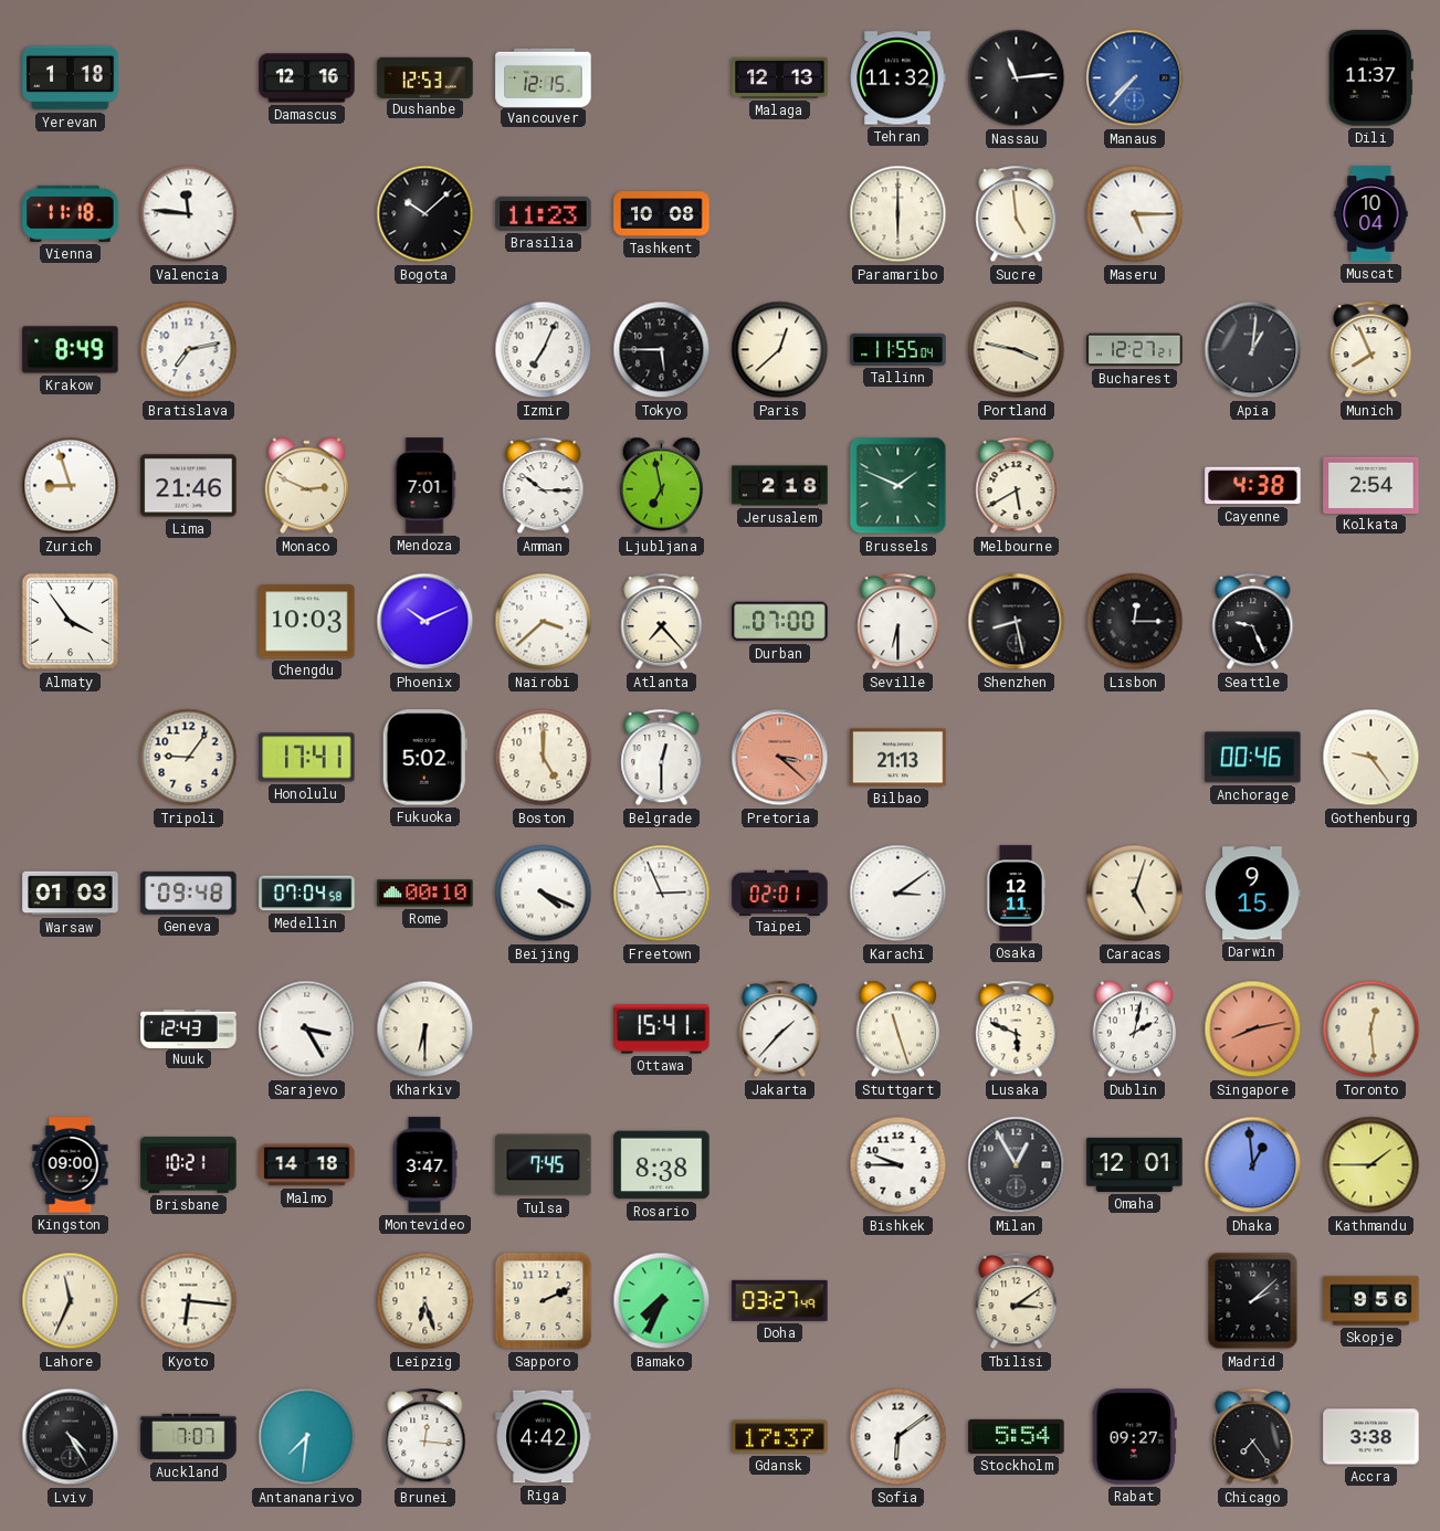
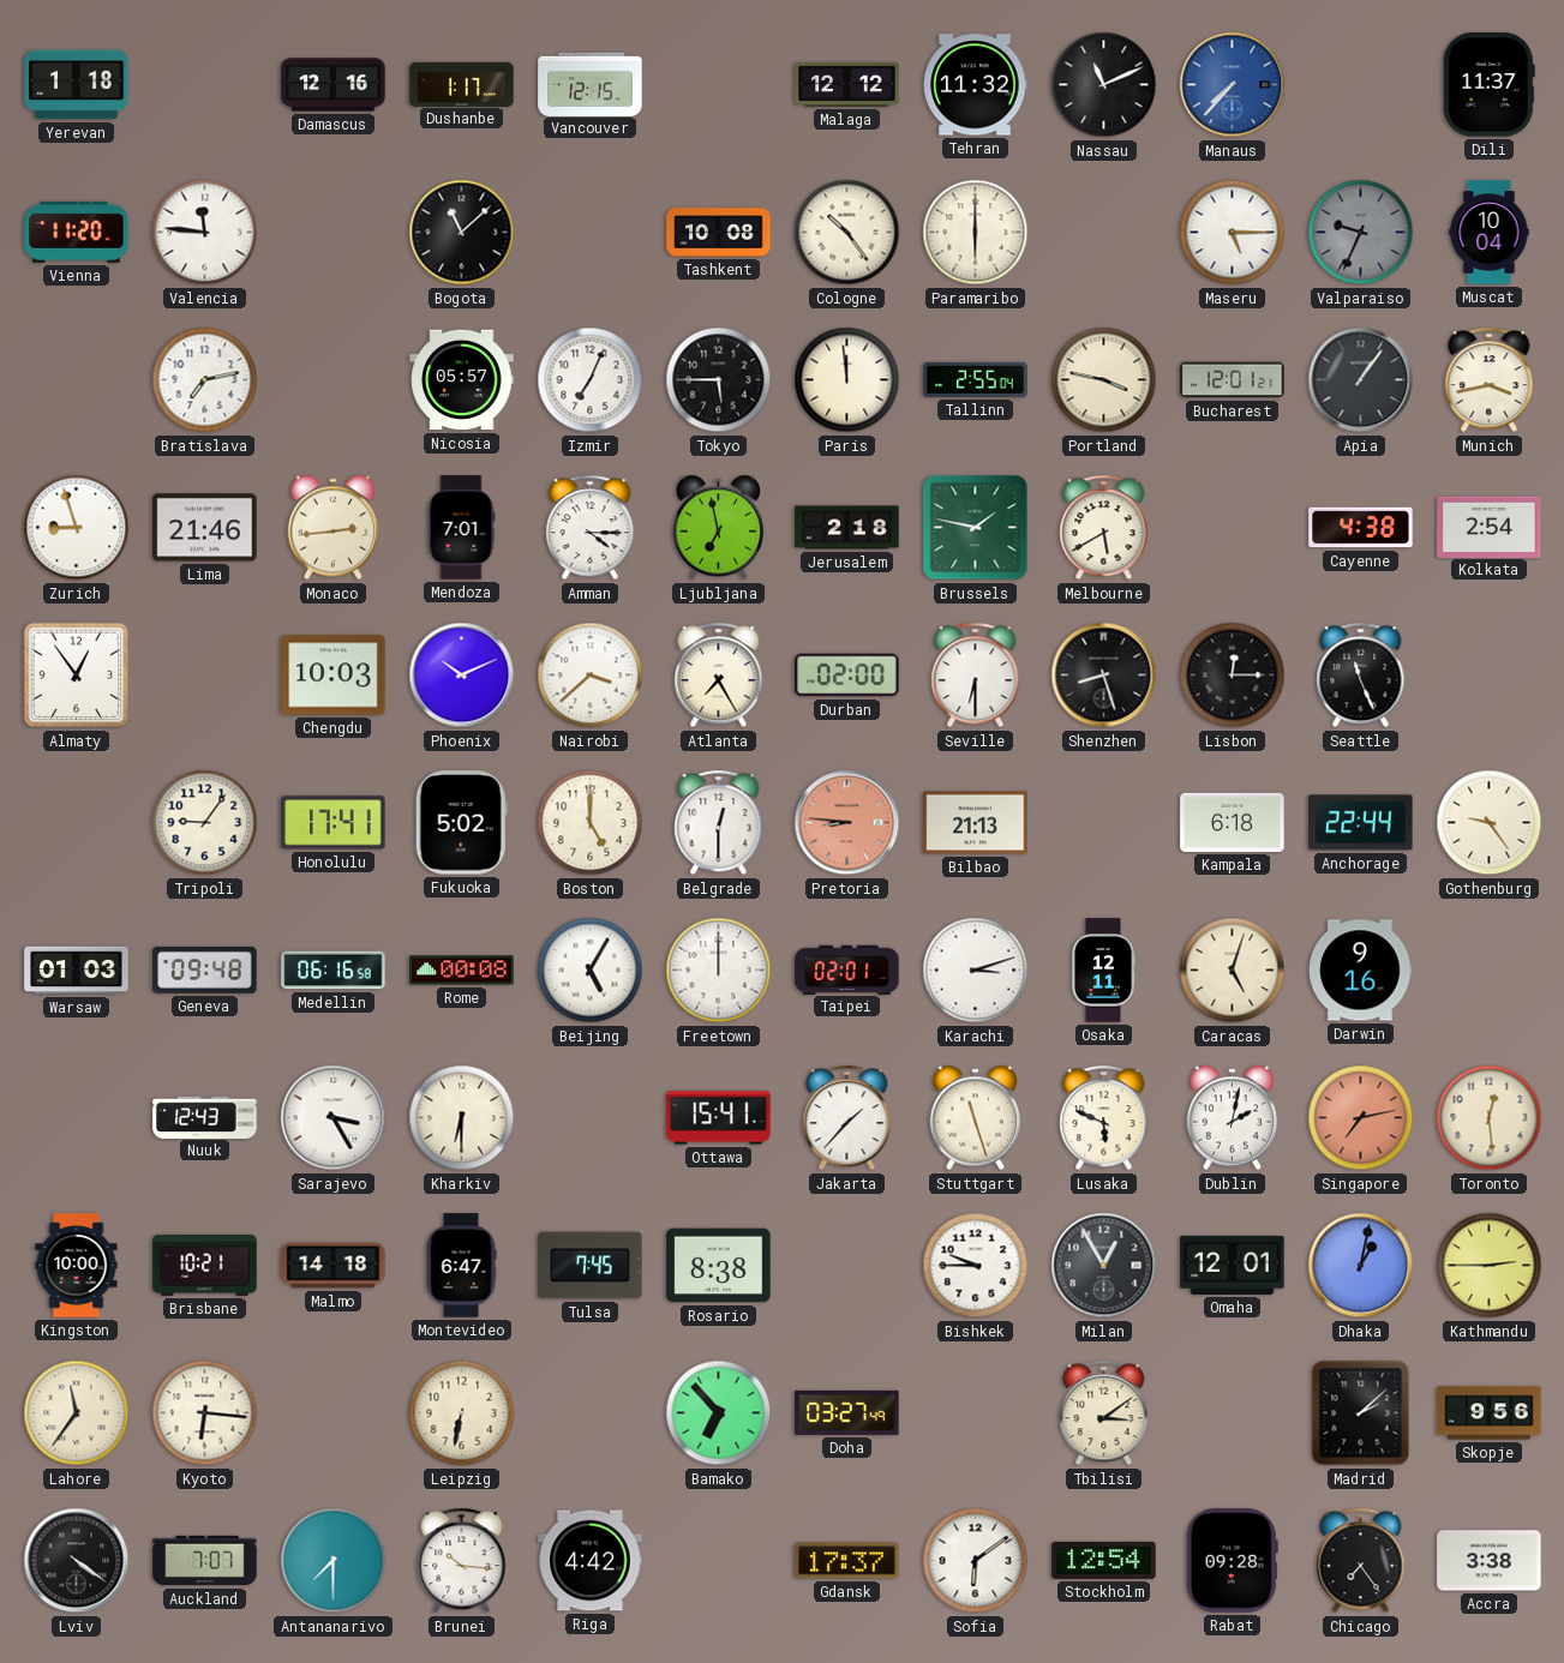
Dushanbe: 12:53 -> 1:17
Malaga: 12:13 -> 12:12
Nassau: 11:14 -> 11:11
Vienna: 11:18 -> 11:20
Bogota: 10:08 -> 11:08
Brasilia: 11:23 -> none
Cologne: none -> 10:24
Sucre: 4:59 -> none
Valparaiso: none -> 9:34
Krakow: 8:49 -> none
Nicosia: none -> 05:57
Paris: 12:38 -> 11:59
Tallinn: 11:55 -> 2:55
Bucharest: 12:27 -> 12:01
Apia: 1:01 -> 1:06
Munich: 7:56 -> 3:43
Monaco: 2:49 -> 2:44
Amman: 10:15 -> 4:15
Brussels: 1:49 -> 1:47
Almaty: 3:54 -> 12:54
Atlanta: 7:23 -> 7:25
Durban: 07:00 -> 02:00
Shenzhen: 8:28 -> 8:27
Seattle: 9:26 -> 11:26
Pretoria: 3:22 -> 8:46
Kampala: none -> 6:18
Anchorage: 00:46 -> 22:44
Medellin: 07:04 -> 06:16
Rome: 00:10 -> 00:08
Beijing: 4:19 -> 5:05
Freetown: 2:56 -> 12:00
Karachi: 3:09 -> 3:12
Darwin: 9:15 -> 9:16
Singapore: 8:13 -> 7:13
Kingston: 09:00 -> 10:00
Montevideo: 3:47 -> 6:47
Dhaka: 12:59 -> 1:02
Kathmandu: 1:45 -> 2:45
Lahore: 11:34 -> 11:36
Leipzig: 6:27 -> 6:32
Sapporo: 2:11 -> none
Bamako: 7:34 -> 6:53
Lviv: 4:25 -> 4:21
Antananarivo: 7:31 -> 7:30
Brunei: 12:16 -> 10:16
Stockholm: 5:54 -> 12:54
Rabat: 09:27 -> 09:28
